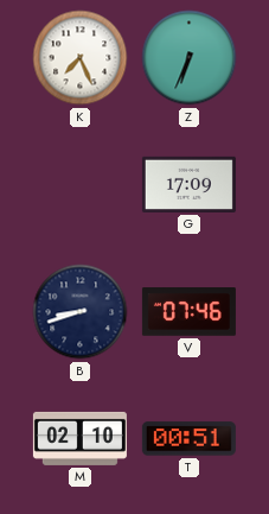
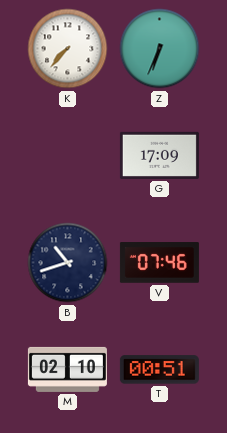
K: 7:26 -> 7:37
B: 8:42 -> 10:42
